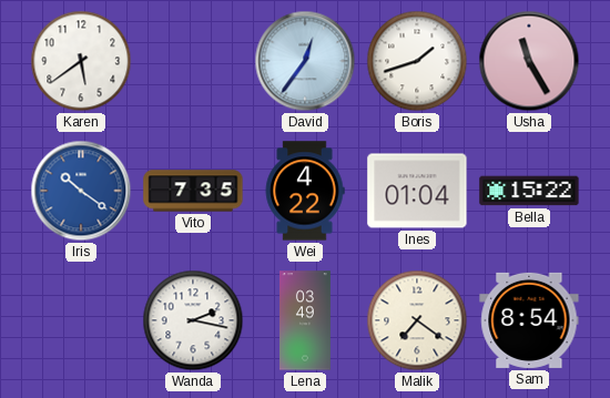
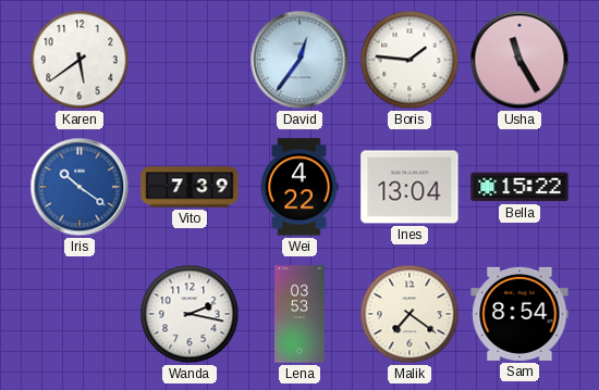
Boris: 1:42 -> 1:46
Vito: 7:35 -> 7:39
Ines: 01:04 -> 13:04
Lena: 03:49 -> 03:53
